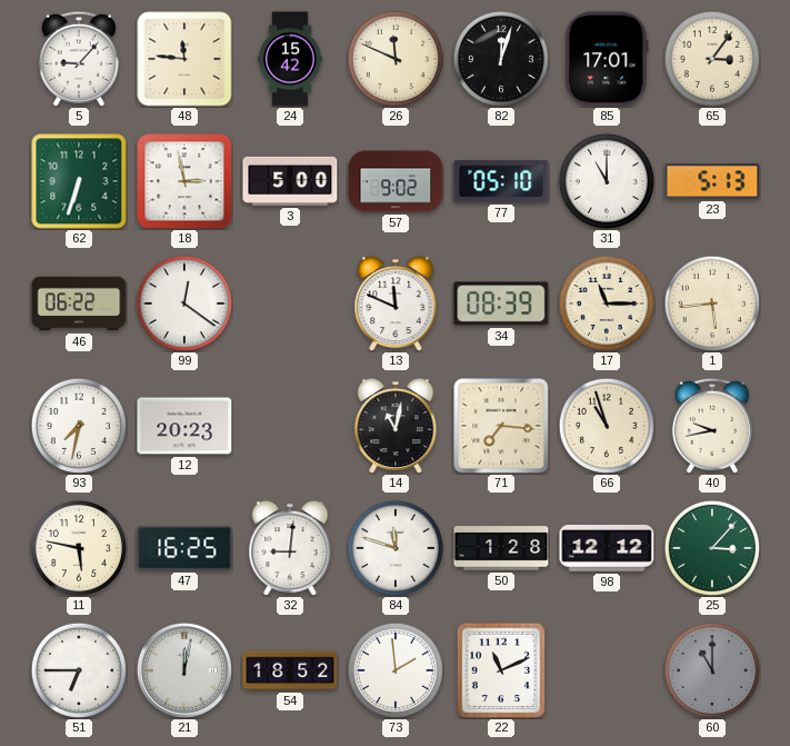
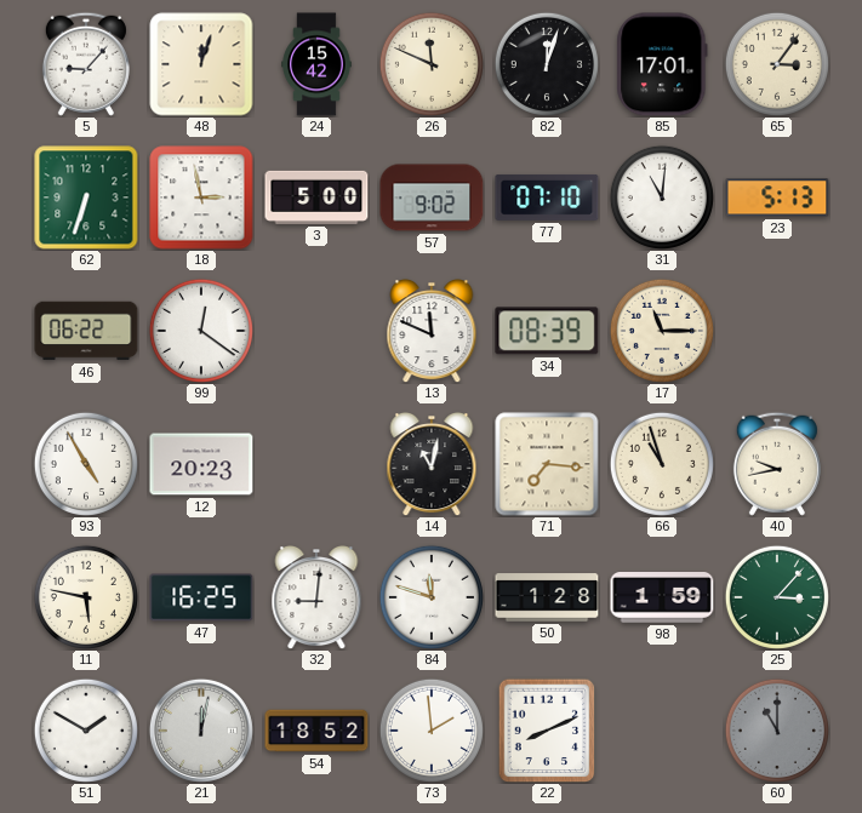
48: 11:46 -> 12:03
77: 05:10 -> 07:10
31: 11:00 -> 11:01
1: 5:44 -> none
93: 7:32 -> 4:55
98: 12:12 -> 1:59
51: 6:45 -> 1:50
22: 11:11 -> 8:11
